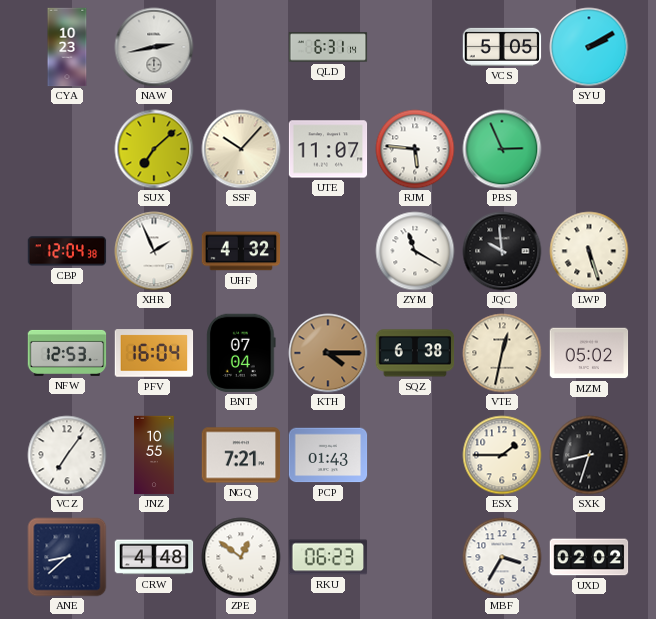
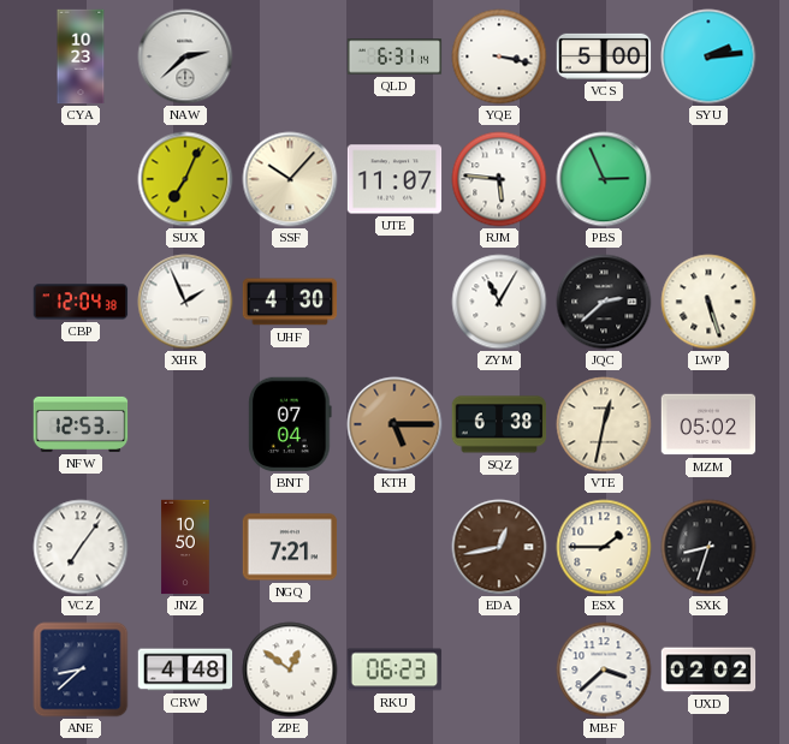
NAW: 2:43 -> 2:38
YQE: none -> 3:17
VCS: 5:05 -> 5:00
SYU: 2:10 -> 2:14
SUX: 7:08 -> 7:04
UHF: 4:32 -> 4:30
ZYM: 11:20 -> 11:05
JQC: 9:59 -> 2:38
PFV: 16:04 -> none
KTH: 4:15 -> 5:15
JNZ: 10:55 -> 10:50
PCP: 01:43 -> none
EDA: none -> 12:43
MBF: 3:35 -> 3:38
